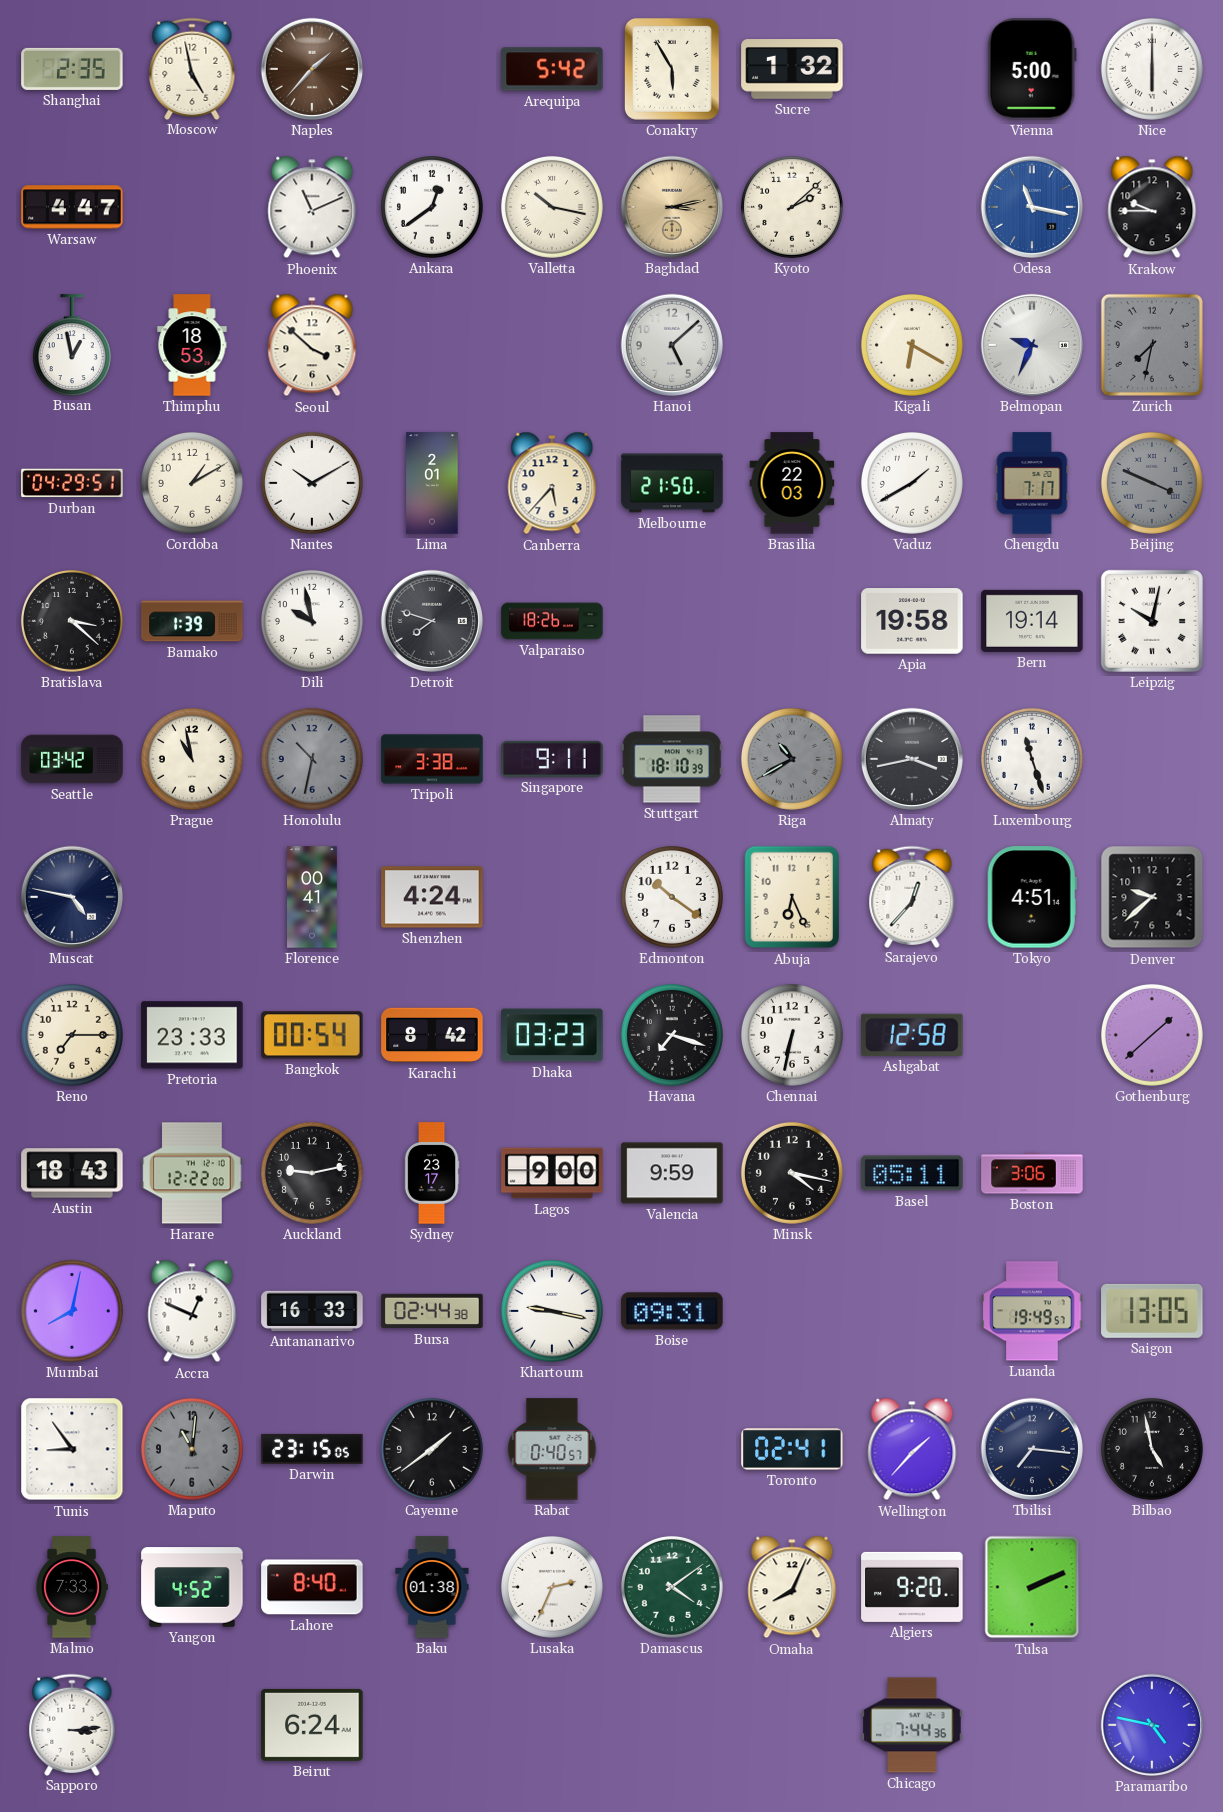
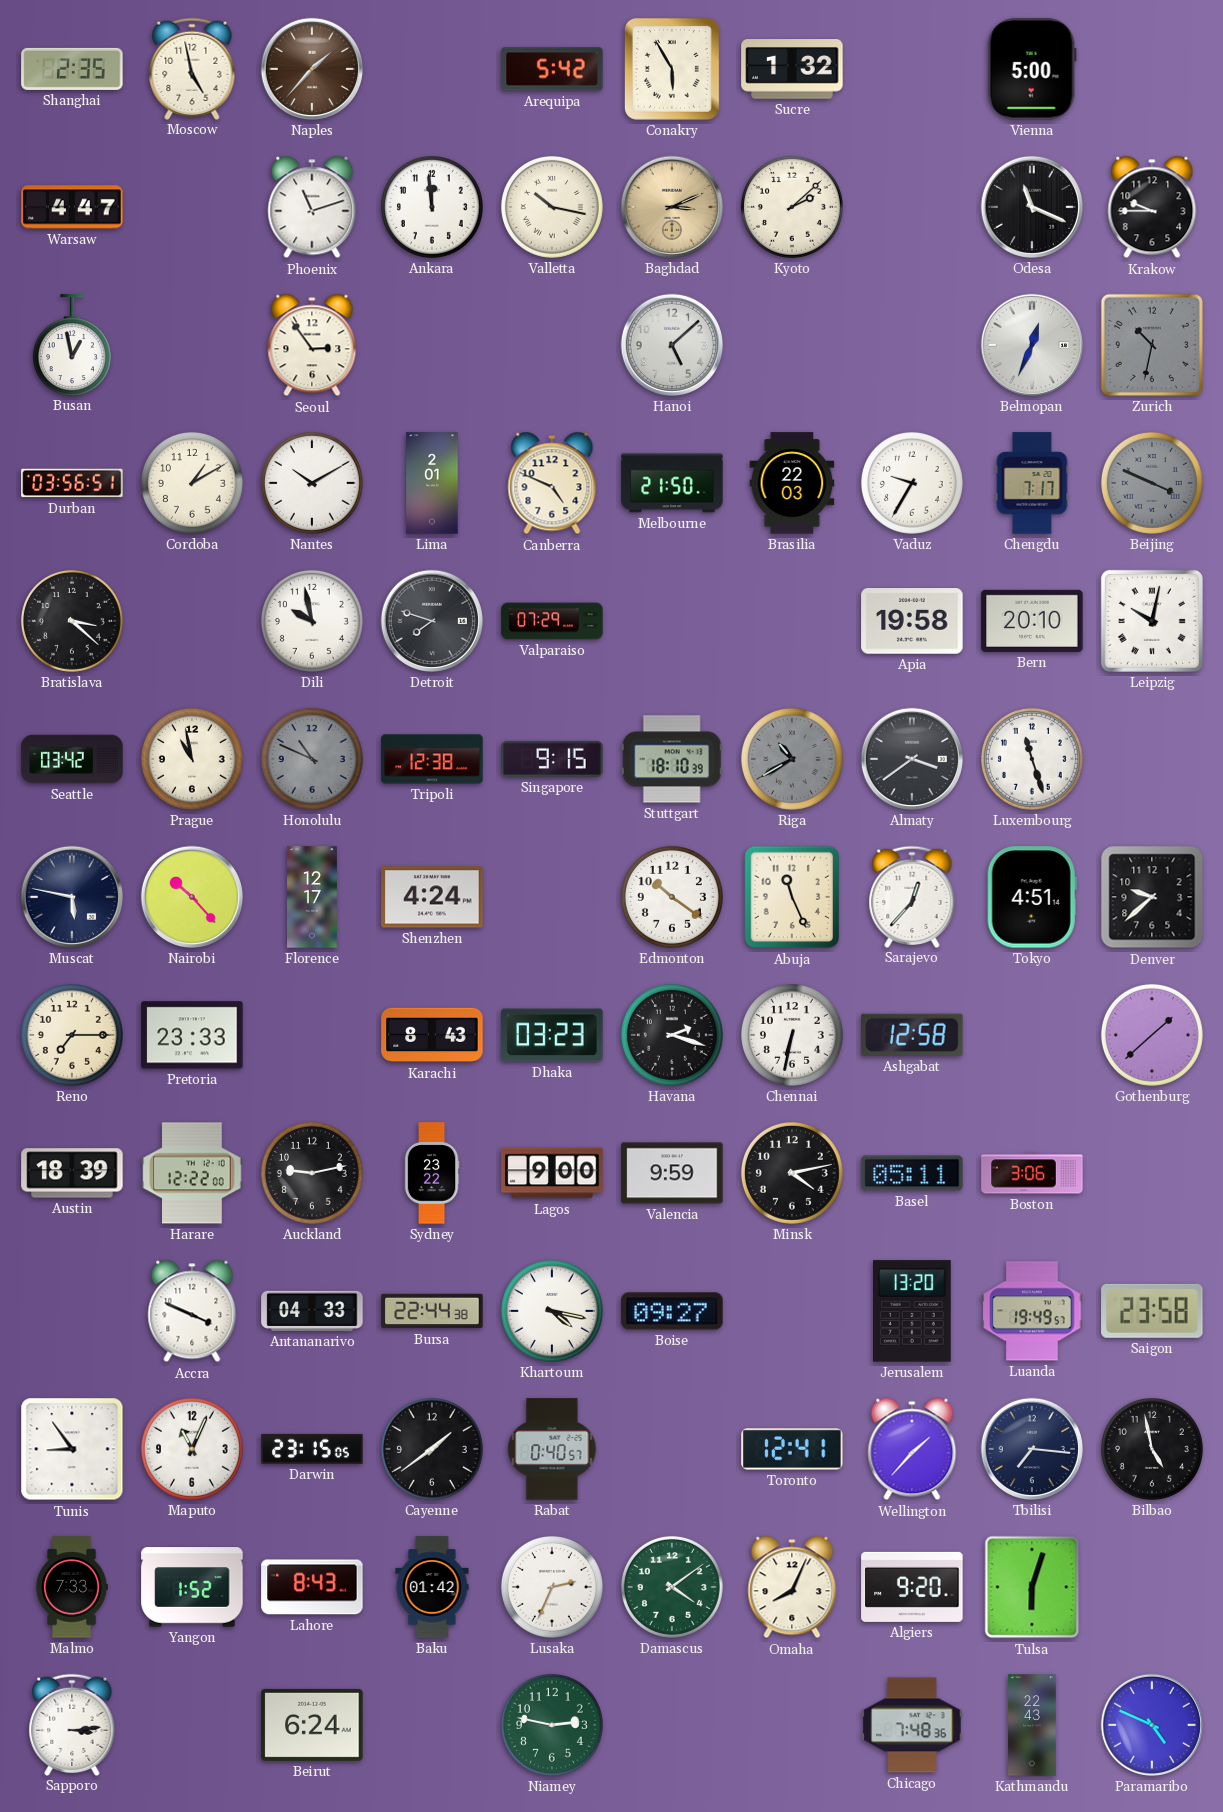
Nice: 6:00 -> none
Phoenix: 11:11 -> 11:12
Ankara: 12:39 -> 11:59
Baghdad: 3:13 -> 3:11
Odesa: 11:17 -> 11:19
Odesa dial: blue -> black
Thimphu: 18:53 -> none
Seoul: 3:52 -> 2:54
Kigali: 6:20 -> none
Belmopan: 9:34 -> 12:34
Zurich: 7:32 -> 10:32
Durban: 04:29 -> 03:56
Canberra: 5:37 -> 4:49
Vaduz: 1:40 -> 9:35
Bamako: 1:39 -> none
Valparaiso: 18:26 -> 07:29
Bern: 19:14 -> 20:10
Honolulu: 10:32 -> 10:49
Tripoli: 3:38 -> 12:38
Singapore: 9:11 -> 9:15
Almaty: 3:43 -> 3:39
Muscat: 4:47 -> 5:47
Nairobi: none -> 10:23
Florence: 00:41 -> 12:17
Abuja: 6:26 -> 11:26
Bangkok: 00:54 -> none
Karachi: 8:42 -> 8:43
Havana: 7:18 -> 2:18
Austin: 18:43 -> 18:39
Sydney: 23:17 -> 23:22
Minsk: 4:17 -> 4:13
Mumbai: 8:02 -> none
Accra: 12:49 -> 3:49
Antananarivo: 16:33 -> 04:33
Bursa: 02:44 -> 22:44
Khartoum: 9:17 -> 4:17
Boise: 09:31 -> 09:27
Jerusalem: none -> 13:20
Saigon: 13:05 -> 23:58
Maputo: 11:01 -> 11:04
Maputo dial: grey -> white
Toronto: 02:41 -> 12:41
Yangon: 4:52 -> 1:52
Lahore: 8:40 -> 8:43
Baku: 01:38 -> 01:42
Tulsa: 2:11 -> 6:03
Niamey: none -> 2:47
Chicago: 7:44 -> 7:48
Kathmandu: none -> 22:43
Paramaribo: 4:47 -> 4:49
